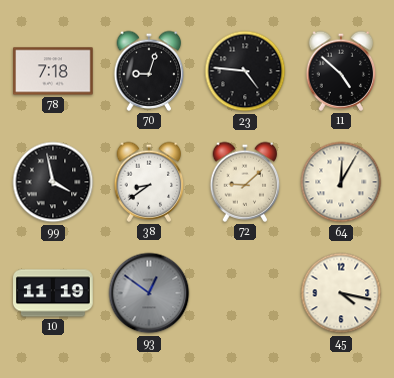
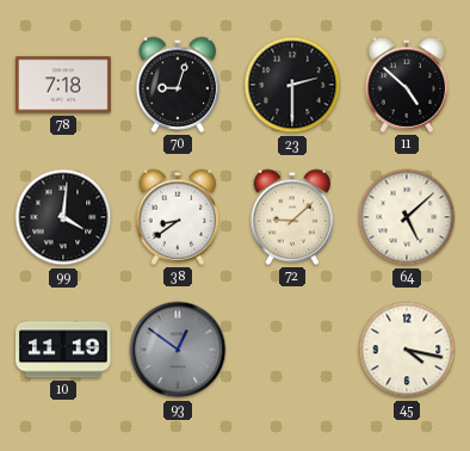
23: 4:46 -> 2:30
99: 3:58 -> 4:01
64: 12:05 -> 5:08
